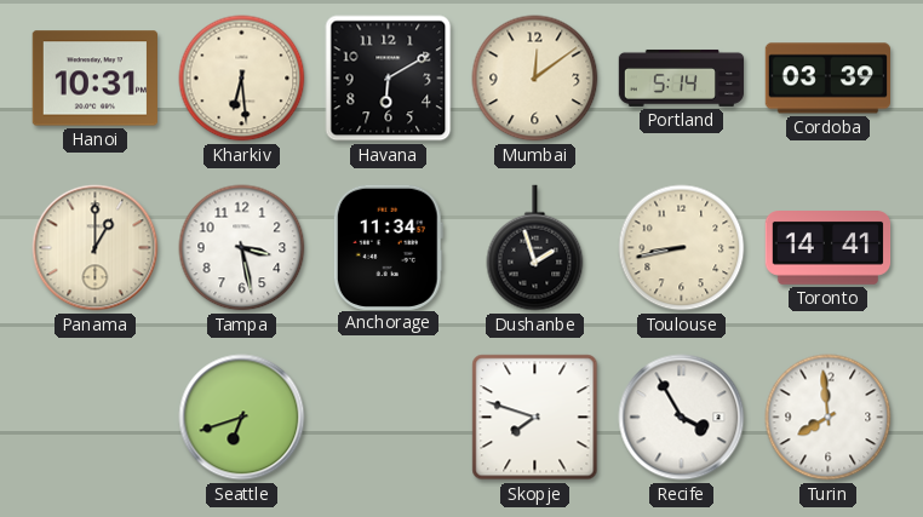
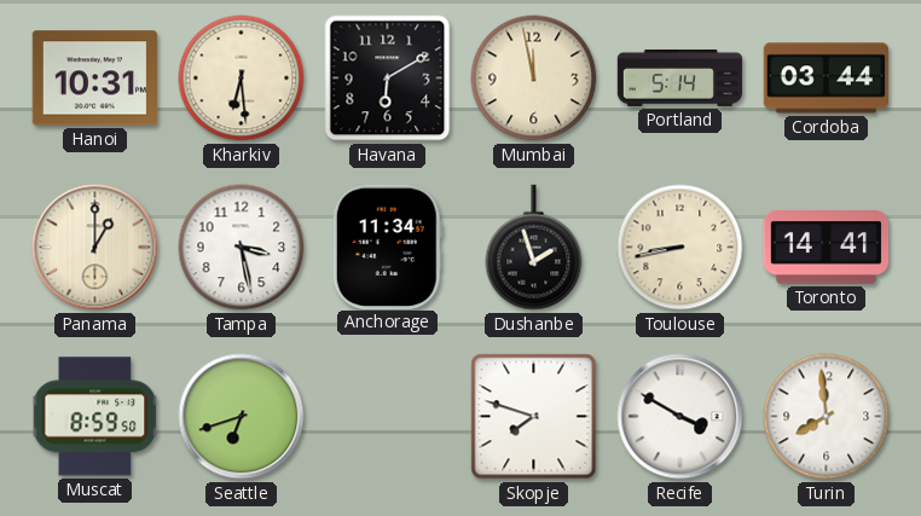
Mumbai: 12:09 -> 11:58
Cordoba: 03:39 -> 03:44
Muscat: none -> 8:59
Recife: 3:55 -> 3:50
